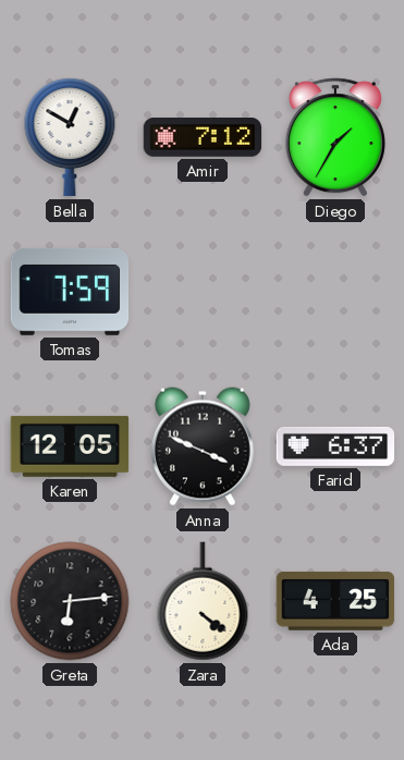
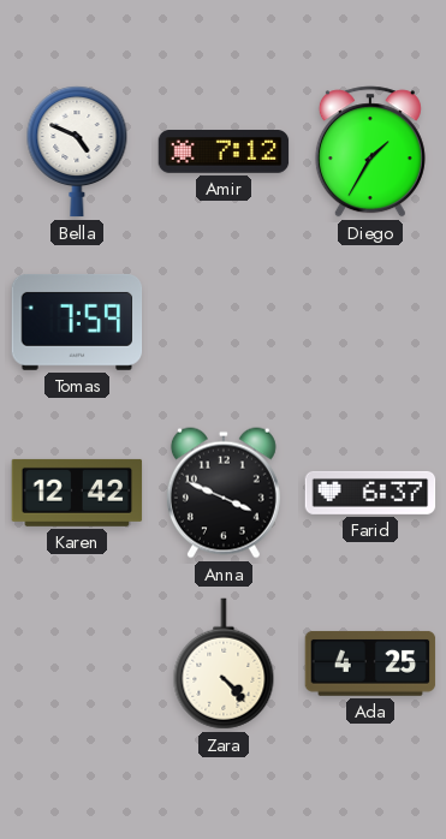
Bella: 12:50 -> 4:49
Karen: 12:05 -> 12:42
Greta: 6:14 -> none
Zara: 4:21 -> 4:23
